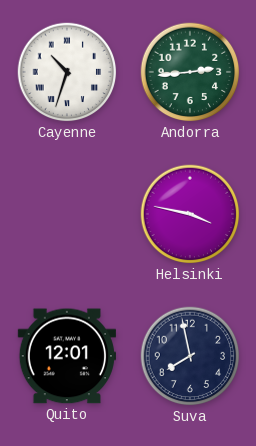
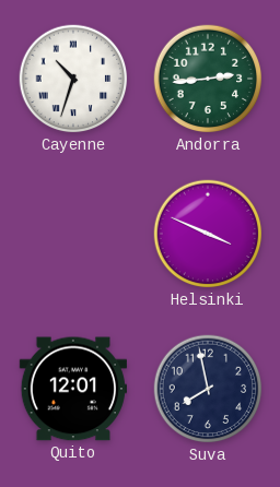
Helsinki: 3:47 -> 3:49
